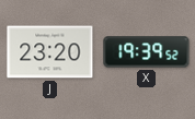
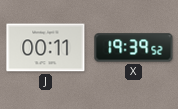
J: 23:20 -> 00:11
